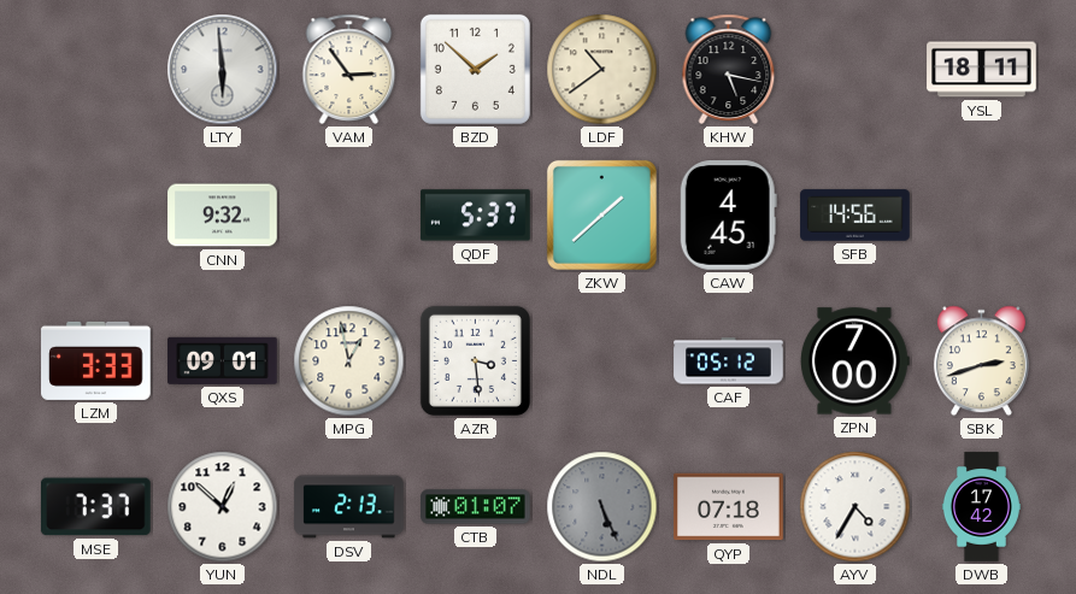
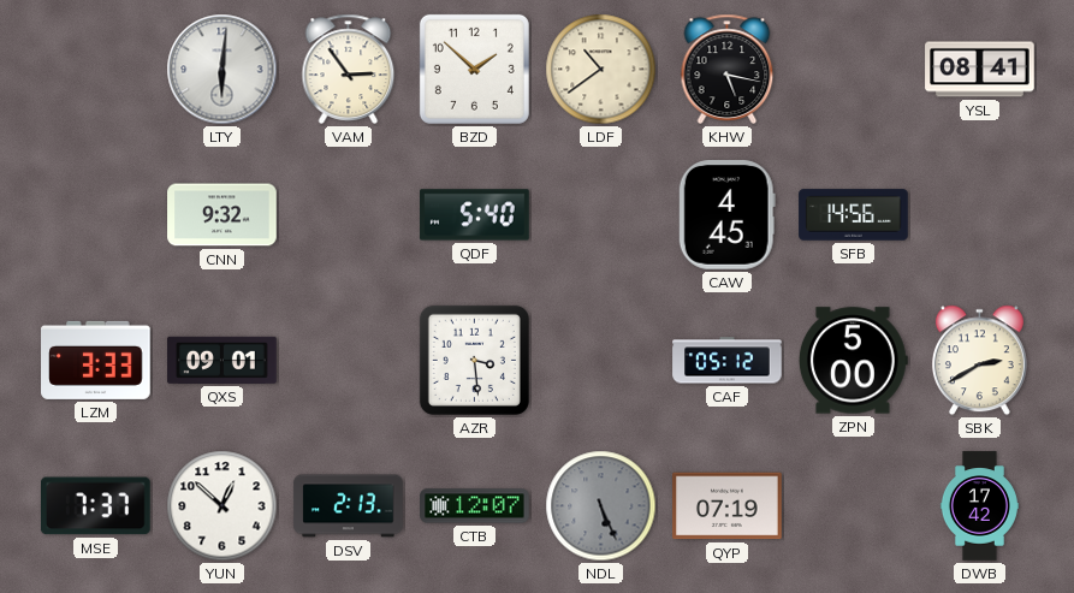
LTY: 5:59 -> 6:01
YSL: 18:11 -> 08:41
QDF: 5:37 -> 5:40
ZKW: 1:38 -> none
MPG: 12:58 -> none
ZPN: 7:00 -> 5:00
SBK: 2:42 -> 2:40
CTB: 01:07 -> 12:07
QYP: 07:18 -> 07:19
AYV: 4:35 -> none
